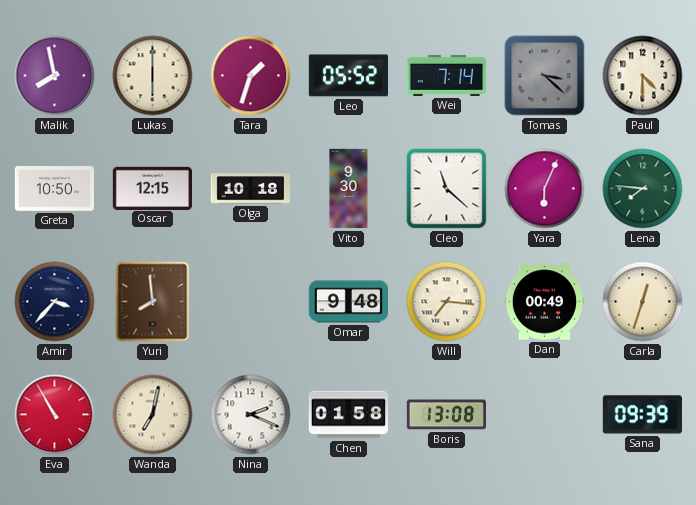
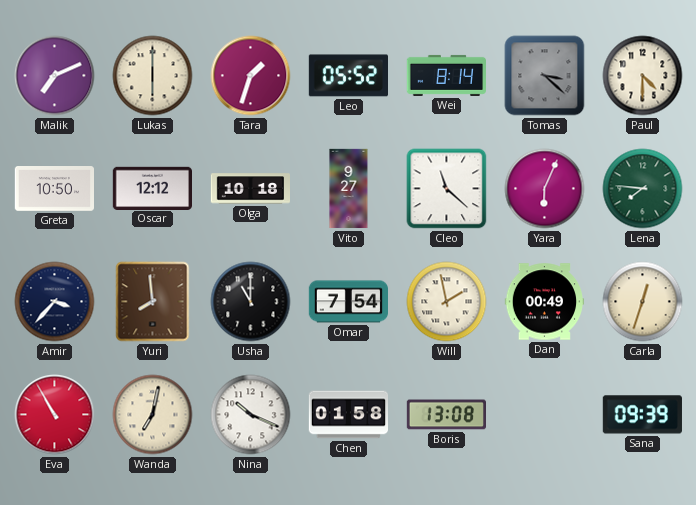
Malik: 7:58 -> 7:11
Wei: 7:14 -> 8:14
Oscar: 12:15 -> 12:12
Vito: 9:30 -> 9:27
Usha: none -> 11:00
Omar: 9:48 -> 7:54
Will: 7:16 -> 1:58
Nina: 2:19 -> 10:19
